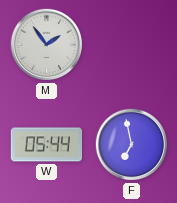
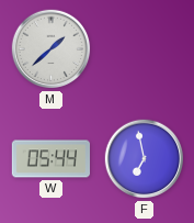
M: 1:54 -> 1:38
